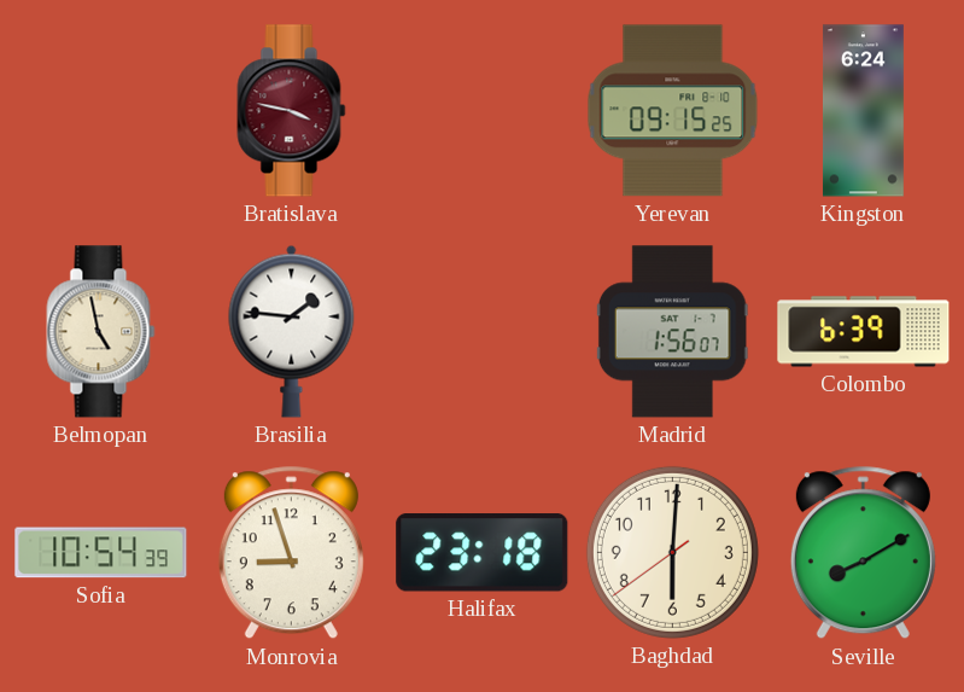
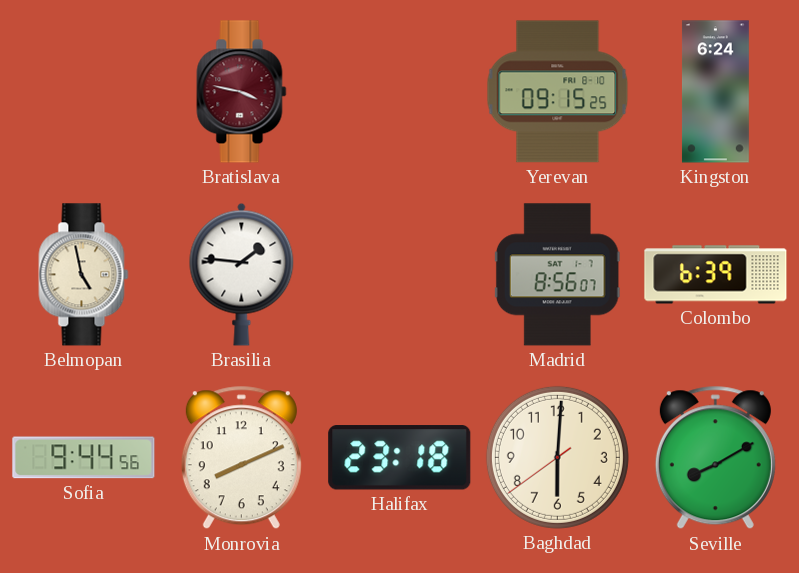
Madrid: 1:56 -> 8:56
Sofia: 10:54 -> 9:44
Monrovia: 8:57 -> 8:11
